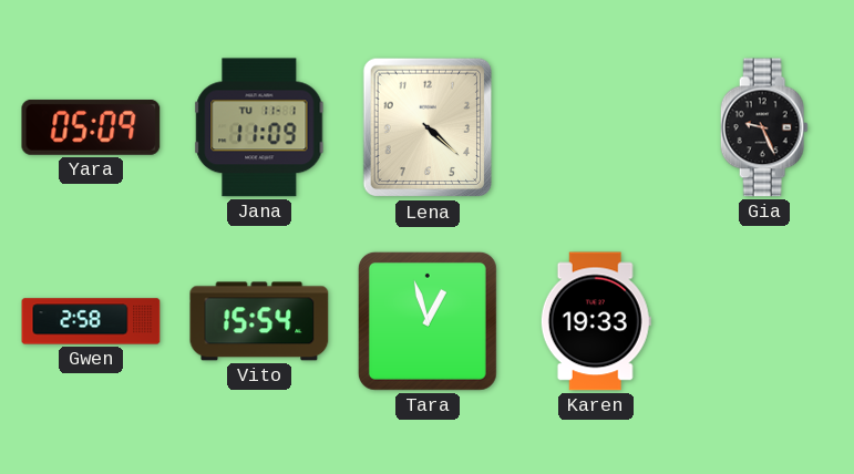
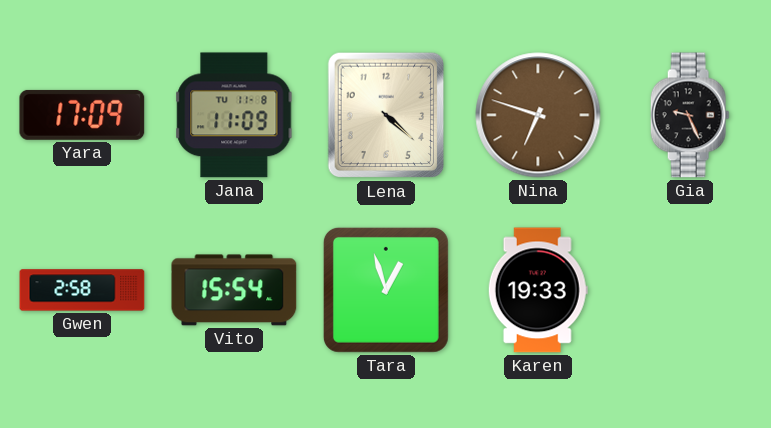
Yara: 05:09 -> 17:09
Jana date: TU 11-1 -> TU 11-8
Nina: none -> 6:48
